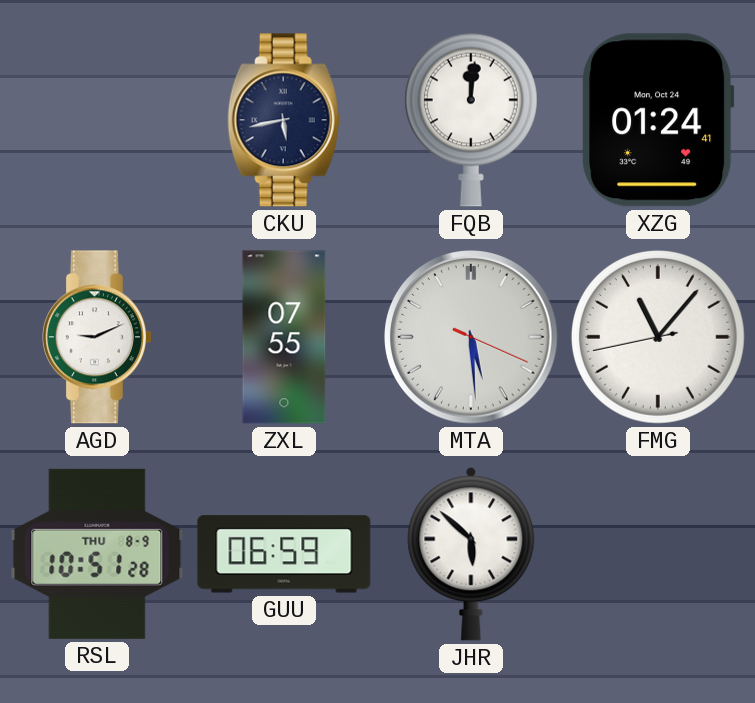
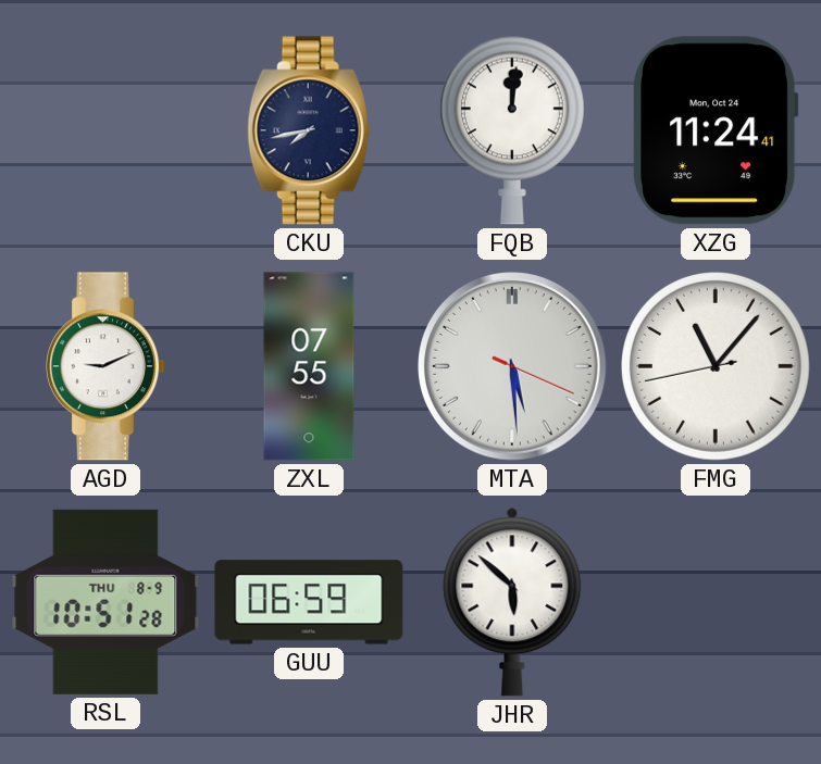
CKU: 5:43 -> 7:43
XZG: 01:24 -> 11:24
